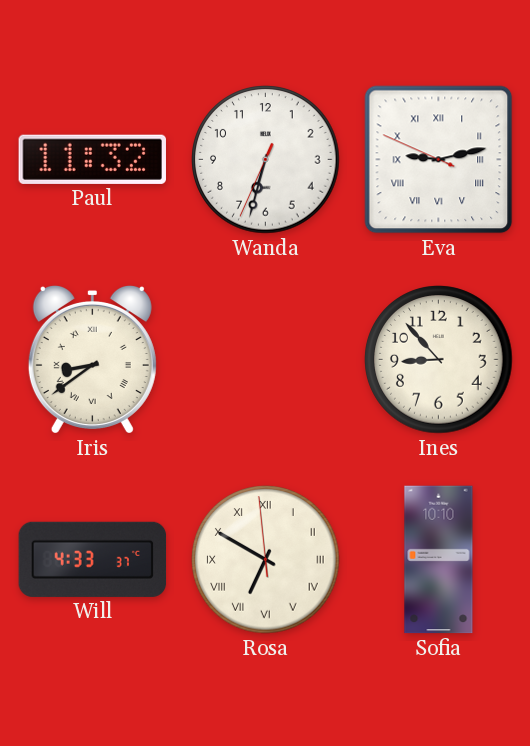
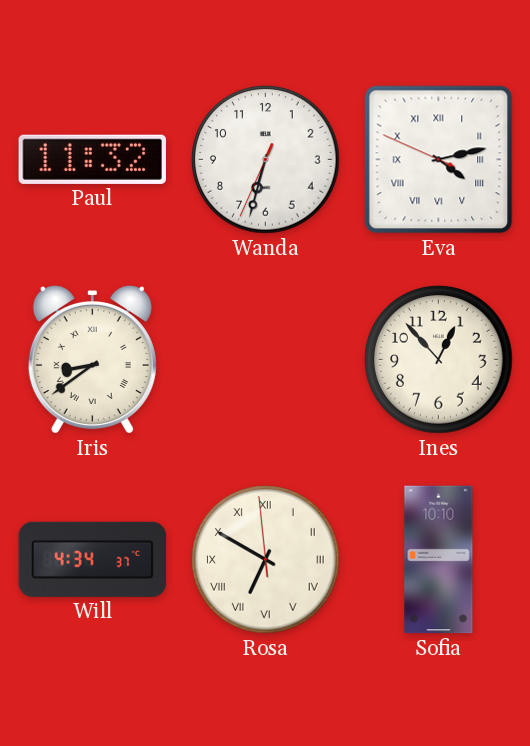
Eva: 9:12 -> 4:12
Ines: 8:53 -> 12:53
Will: 4:33 -> 4:34
